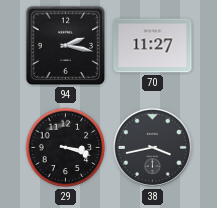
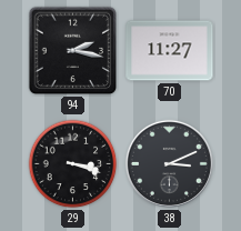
38: 3:43 -> 3:11
